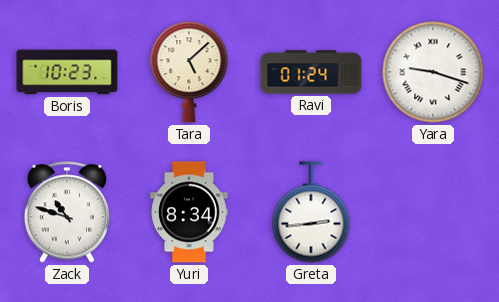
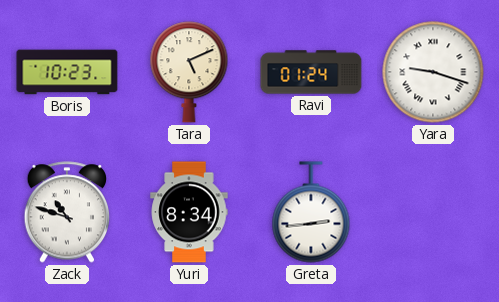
Tara: 5:08 -> 5:11
